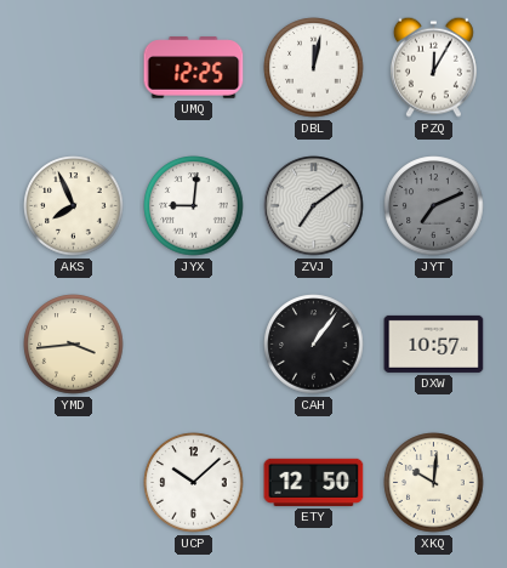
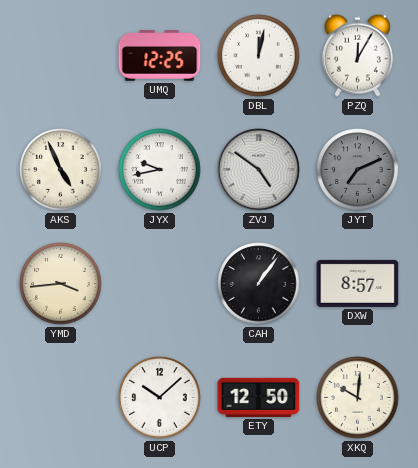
AKS: 7:56 -> 4:56
JYX: 9:01 -> 9:43
ZVJ: 7:09 -> 4:51
DXW: 10:57 -> 8:57
